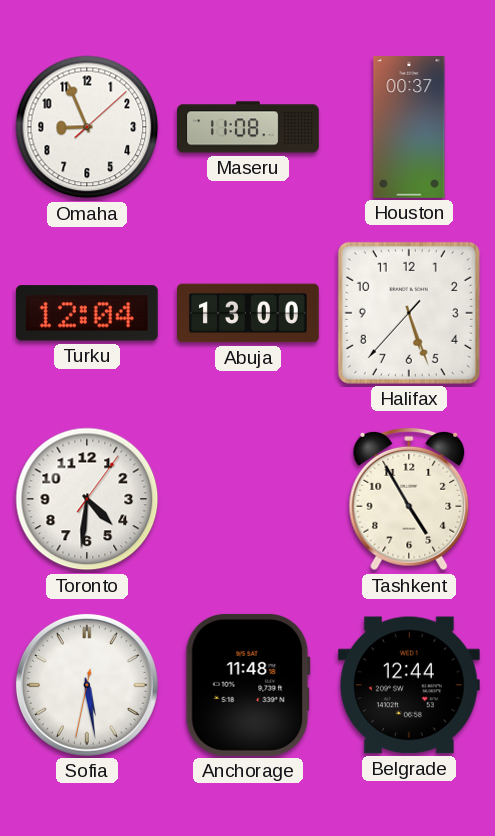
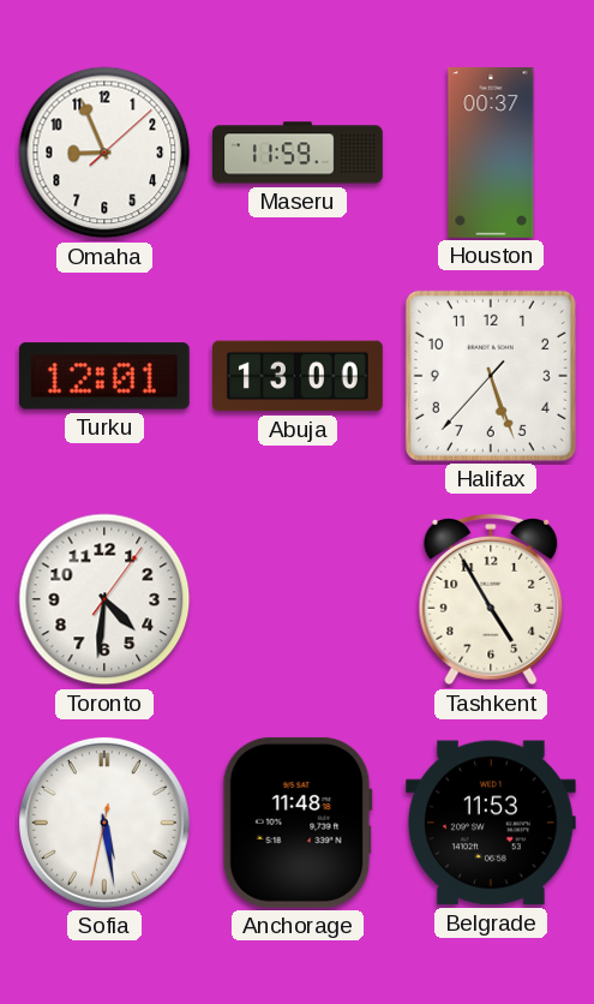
Maseru: 11:08 -> 11:59
Turku: 12:04 -> 12:01
Belgrade: 12:44 -> 11:53
